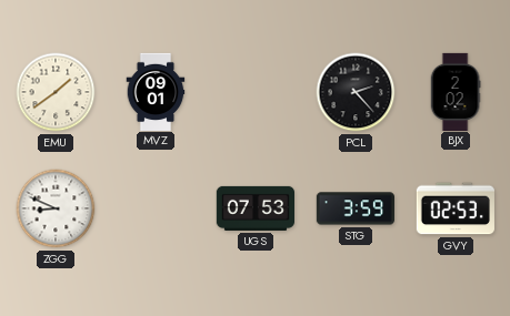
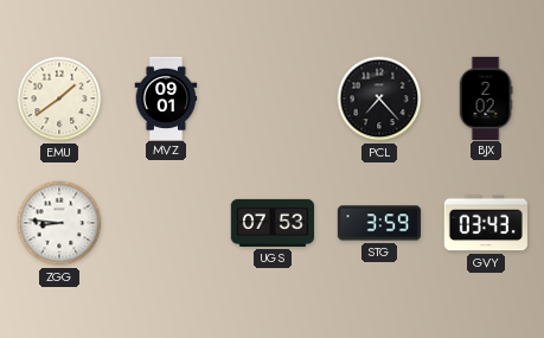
PCL: 2:23 -> 7:23
ZGG: 8:49 -> 8:46
GVY: 02:53 -> 03:43
